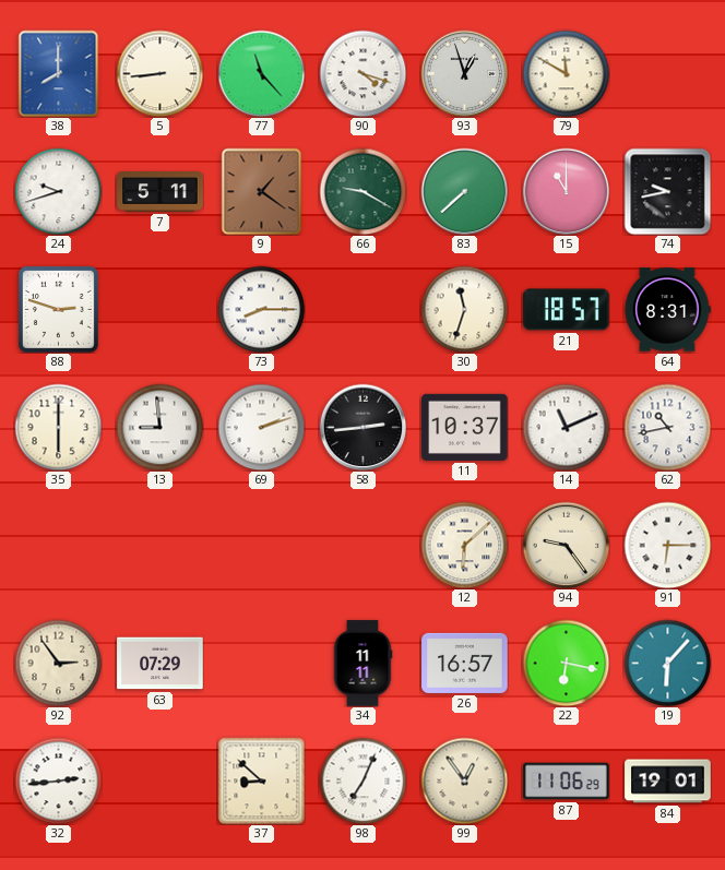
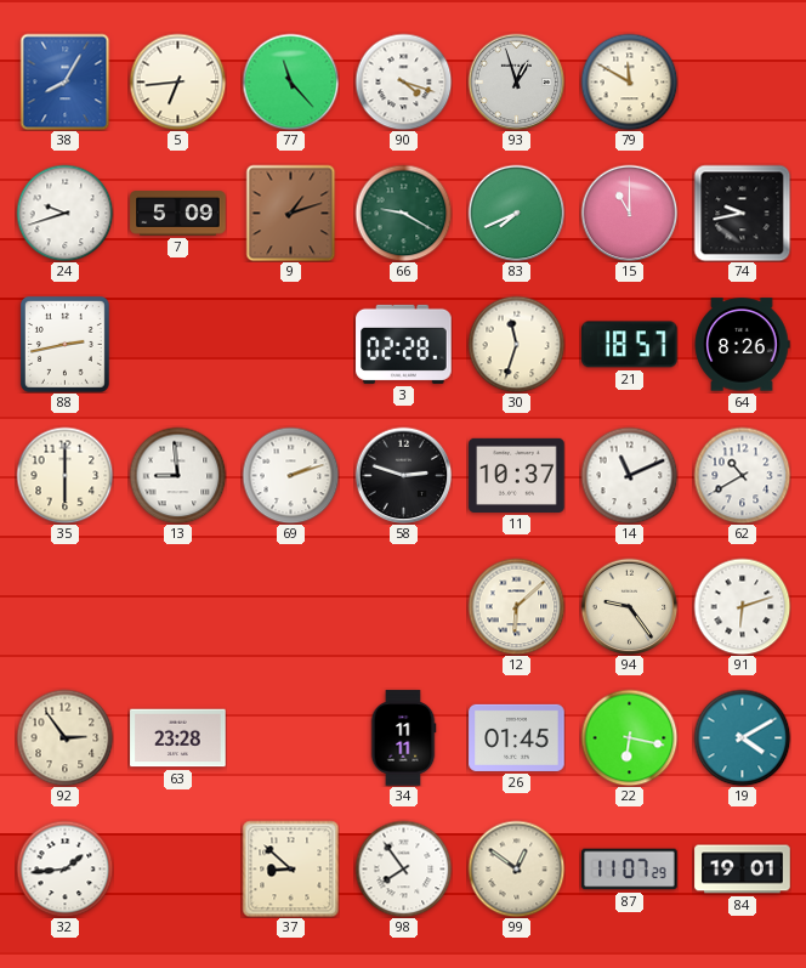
38: 8:00 -> 8:05
5: 8:44 -> 6:44
7: 5:11 -> 5:09
9: 1:21 -> 1:12
83: 7:38 -> 7:41
88: 2:48 -> 2:43
73: 8:15 -> none
3: none -> 02:28
64: 8:31 -> 8:26
58: 2:44 -> 2:48
62: 10:43 -> 10:40
91: 6:15 -> 6:12
63: 07:29 -> 23:28
26: 16:57 -> 01:45
19: 6:07 -> 4:10
32: 2:44 -> 1:44
98: 7:04 -> 7:54
99: 12:54 -> 12:51
87: 11:06 -> 11:07
